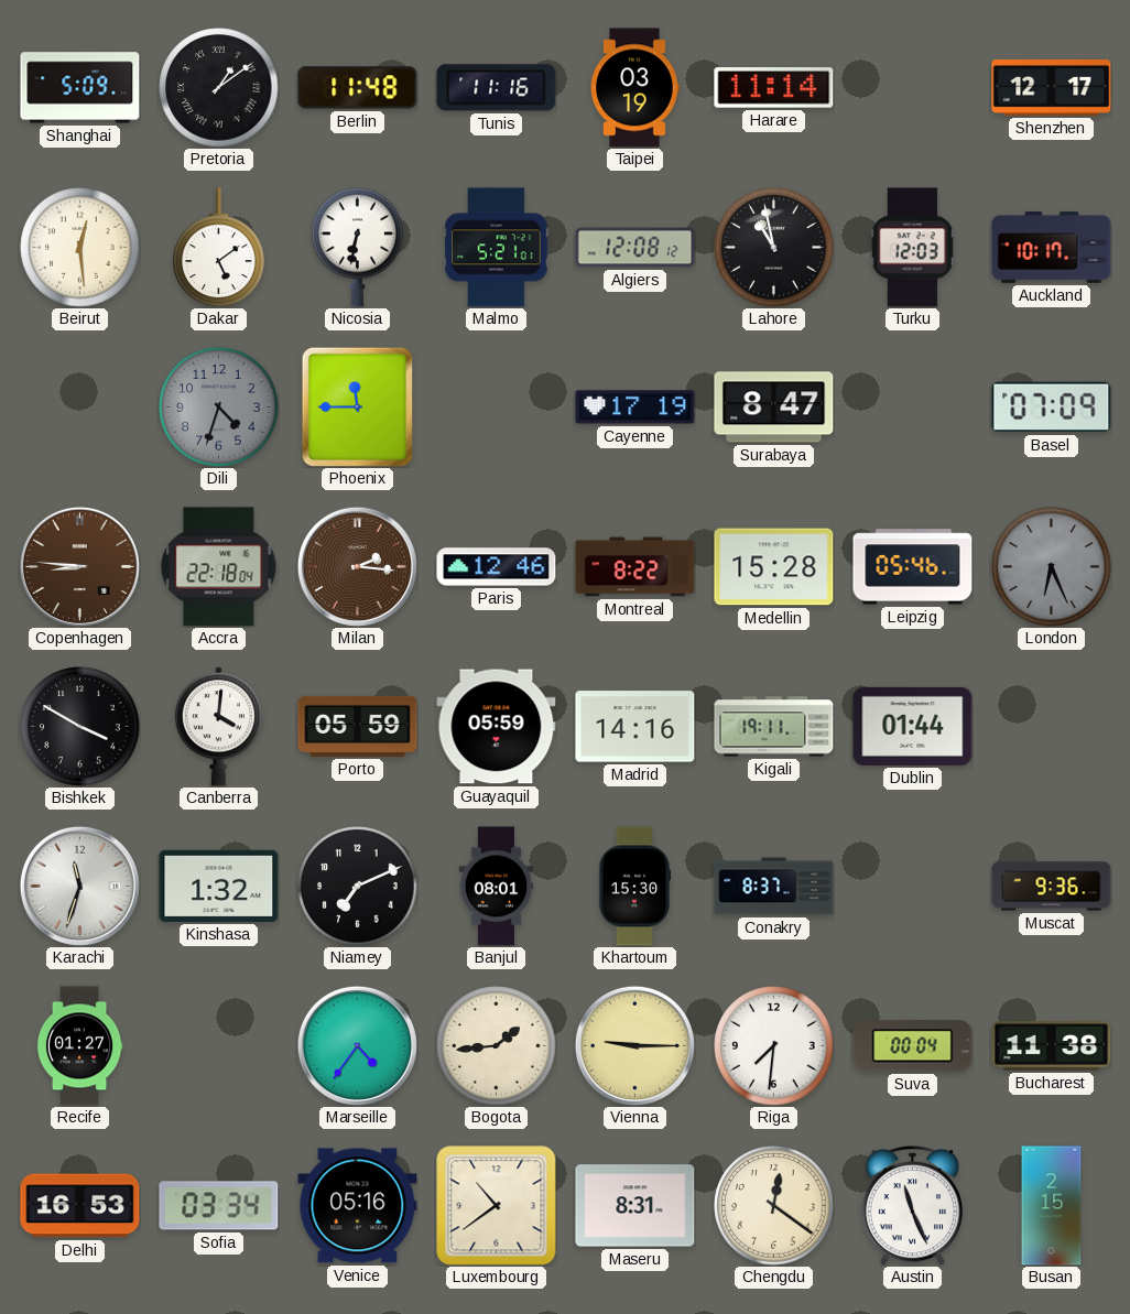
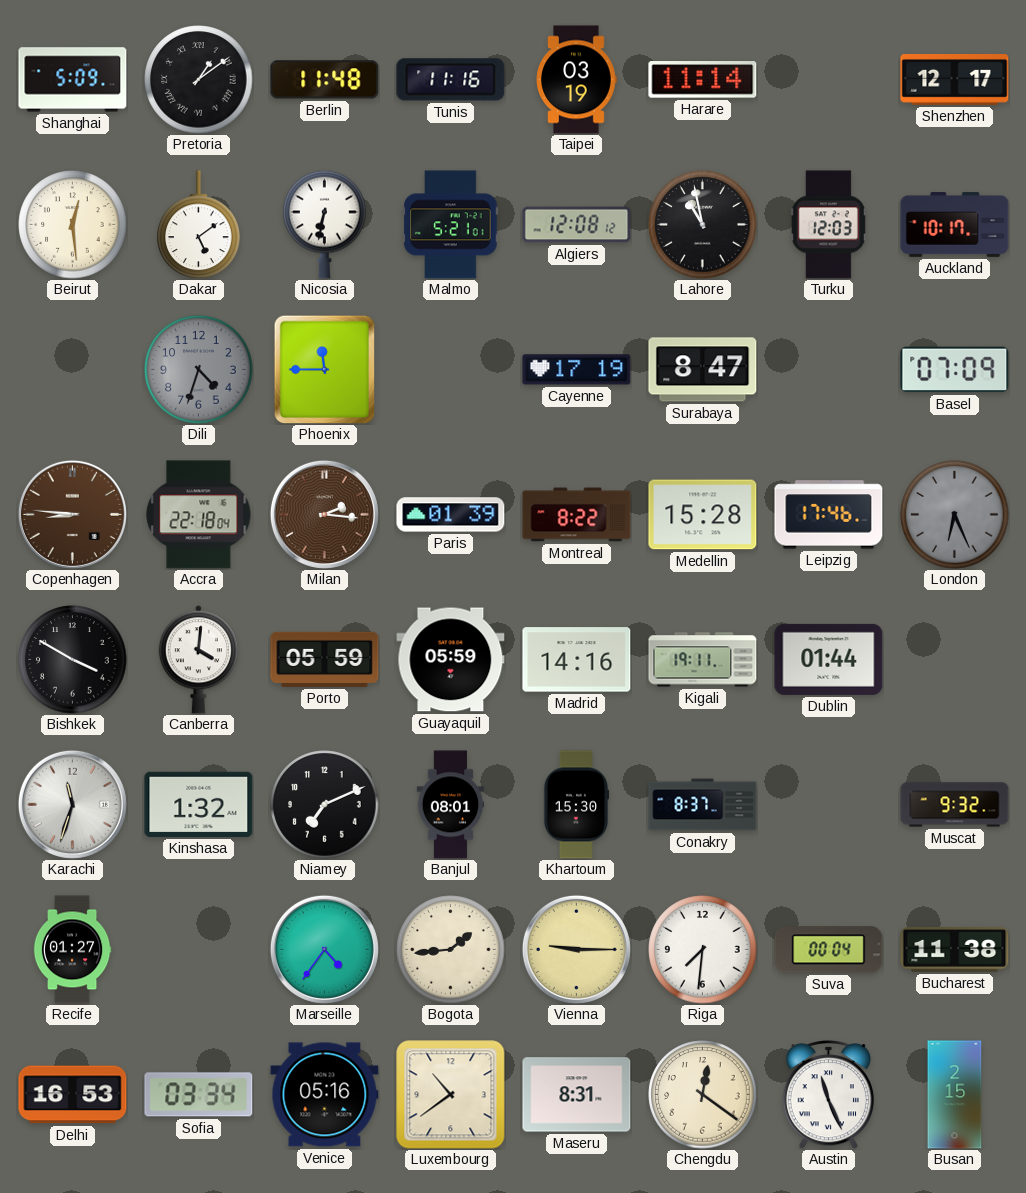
Paris: 12:46 -> 01:39
Leipzig: 05:46 -> 17:46
Muscat: 9:36 -> 9:32
